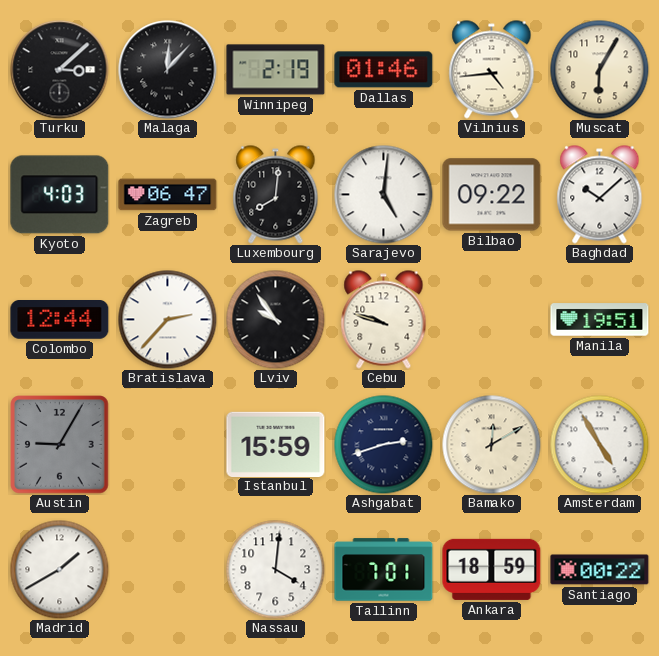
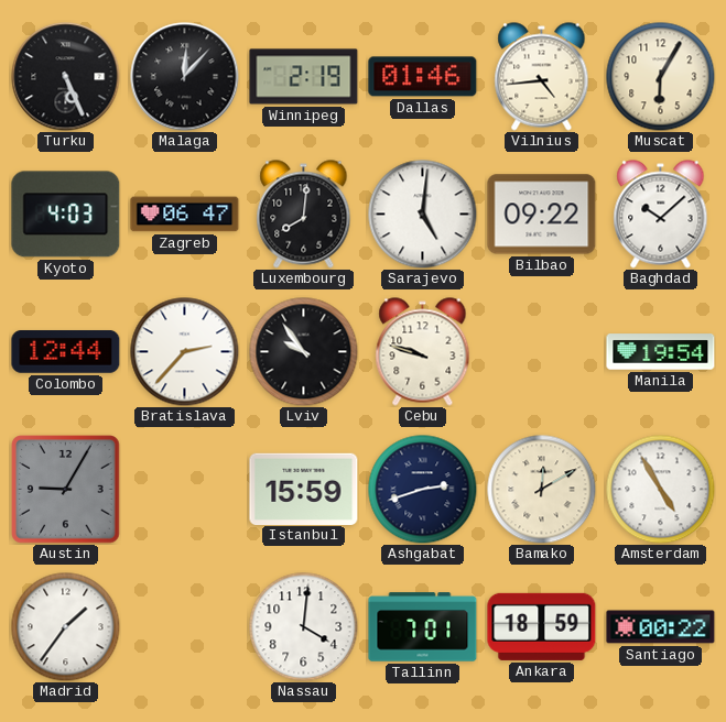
Turku: 3:08 -> 5:26
Manila: 19:51 -> 19:54
Madrid: 1:40 -> 1:36
